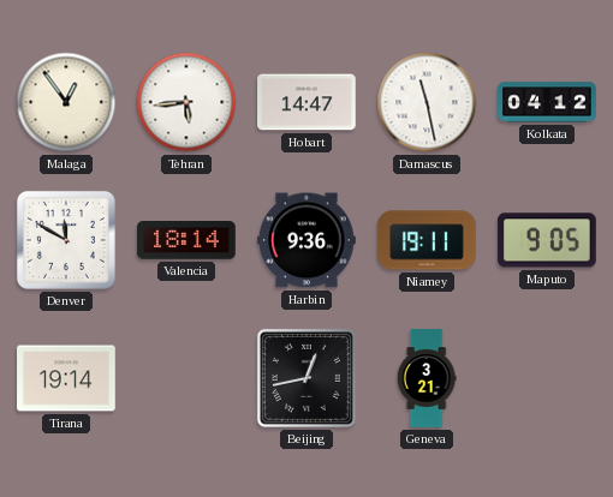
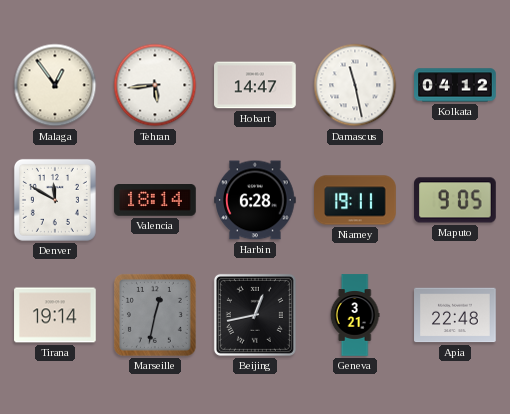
Harbin: 9:36 -> 6:28
Marseille: none -> 12:32
Apia: none -> 22:48
